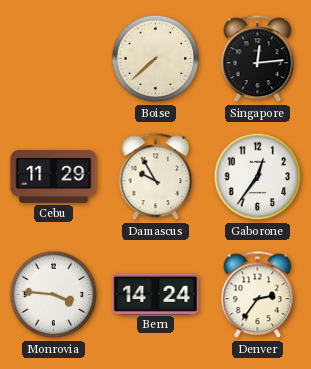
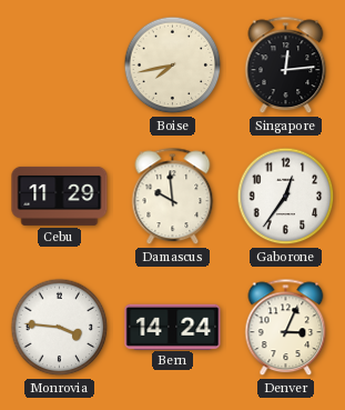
Boise: 7:38 -> 7:43
Damascus: 9:55 -> 9:59
Denver: 2:36 -> 3:04
